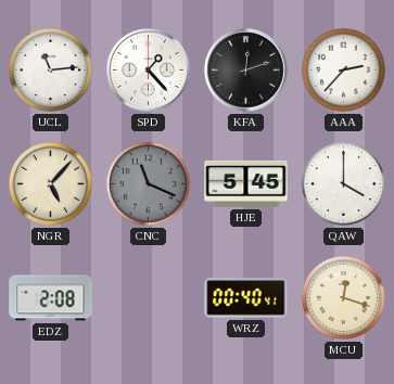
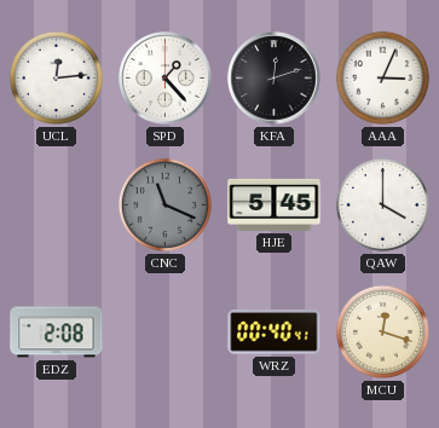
UCL: 11:14 -> 12:14
AAA: 2:37 -> 3:04
NGR: 5:07 -> none
